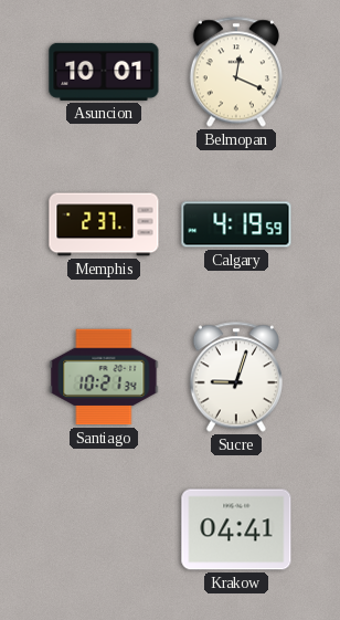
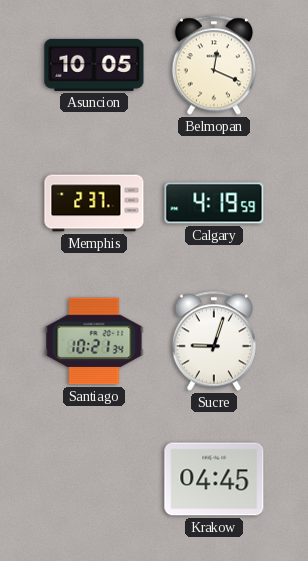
Asuncion: 10:01 -> 10:05
Krakow: 04:41 -> 04:45
